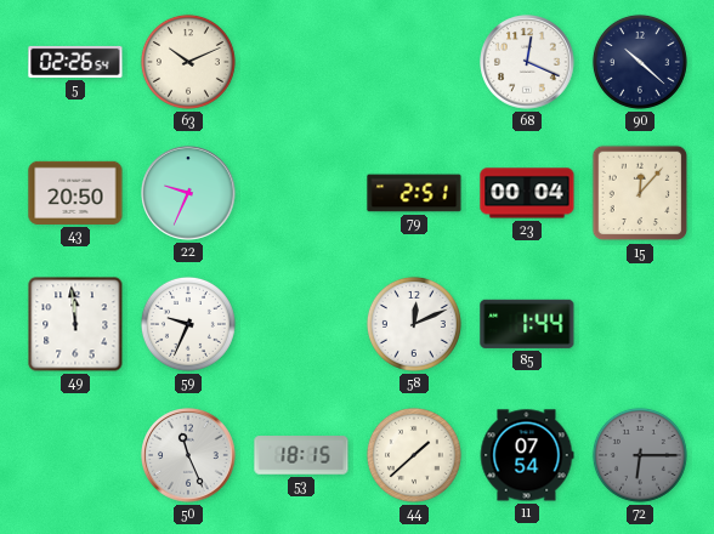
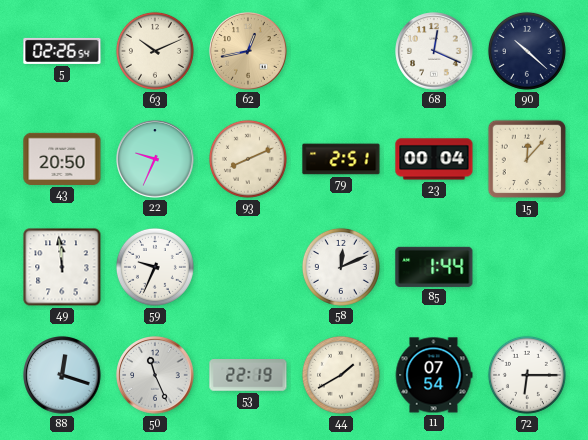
62: none -> 12:43
93: none -> 8:11
88: none -> 12:18
53: 18:15 -> 22:19
44: 1:38 -> 1:40
72 dial: grey -> white
